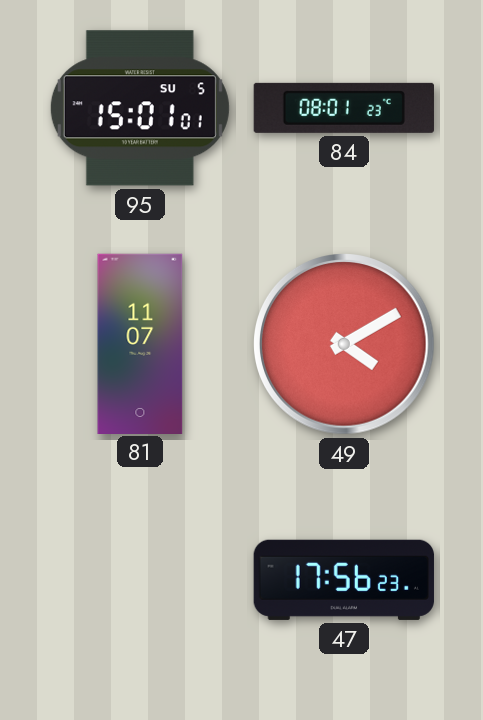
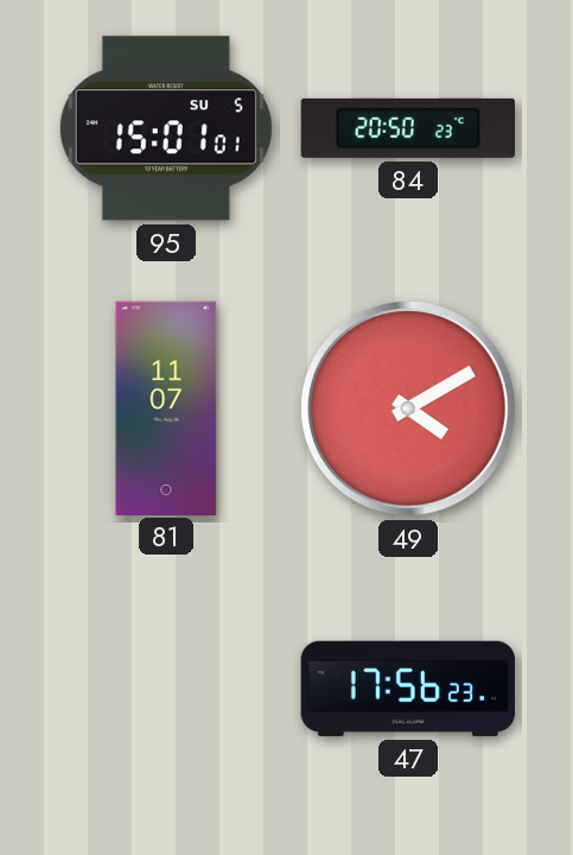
84: 08:01 -> 20:50
